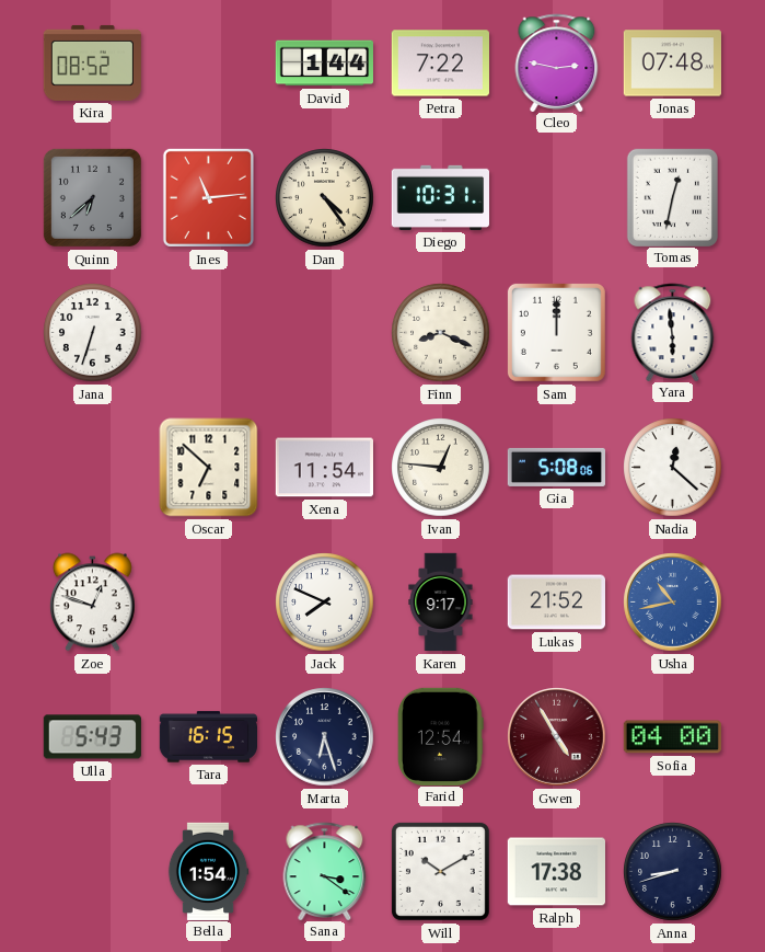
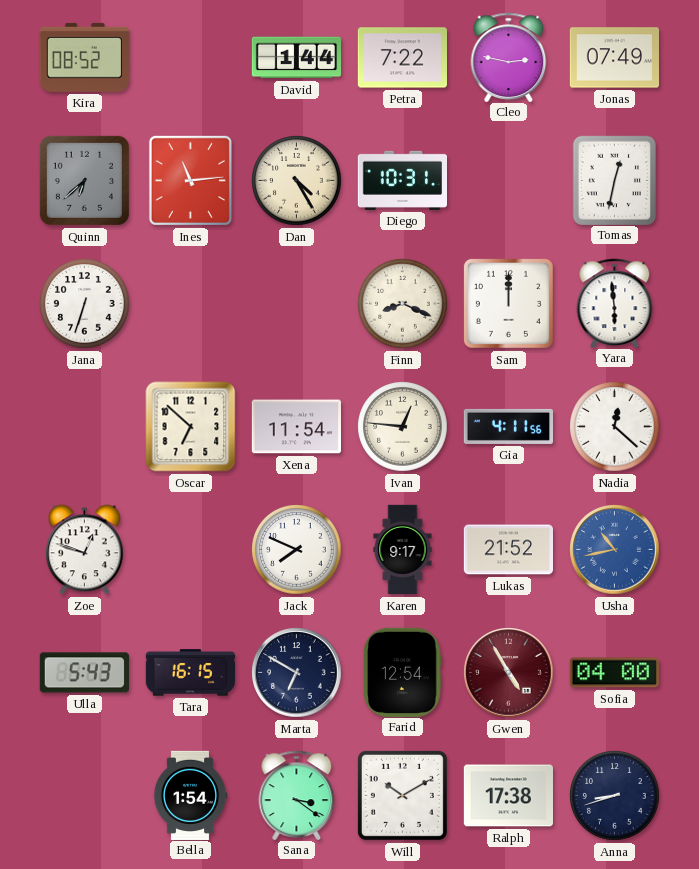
Jonas: 07:48 -> 07:49
Dan: 4:24 -> 4:25
Gia: 5:08 -> 4:11
Marta: 6:27 -> 6:50
